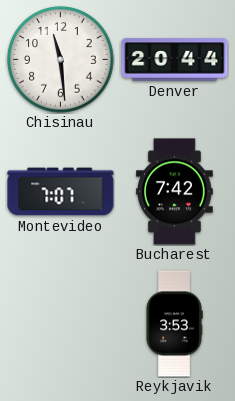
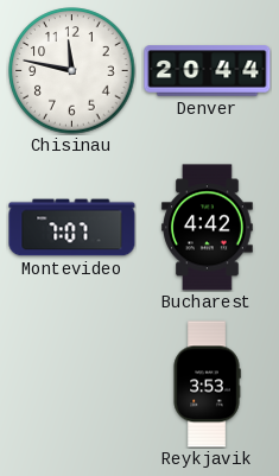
Chisinau: 11:29 -> 11:47
Bucharest: 7:42 -> 4:42
